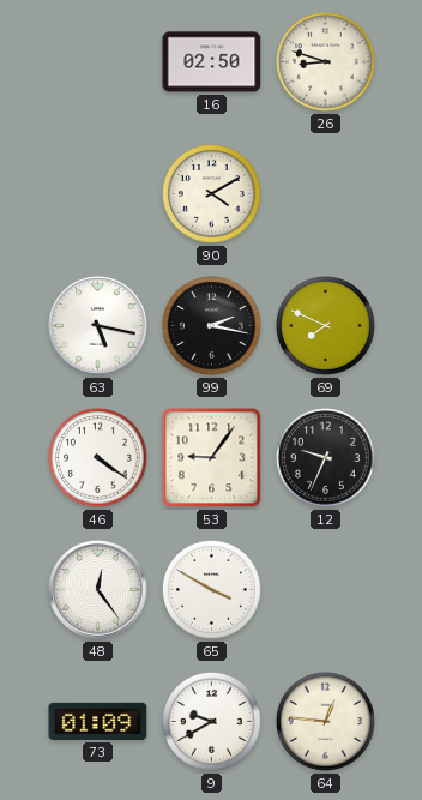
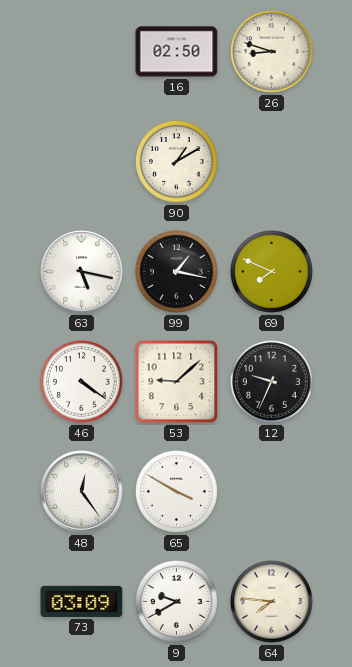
90: 4:10 -> 1:10
99: 2:17 -> 1:17
53: 9:06 -> 9:08
73: 01:09 -> 03:09
64: 12:46 -> 7:46
